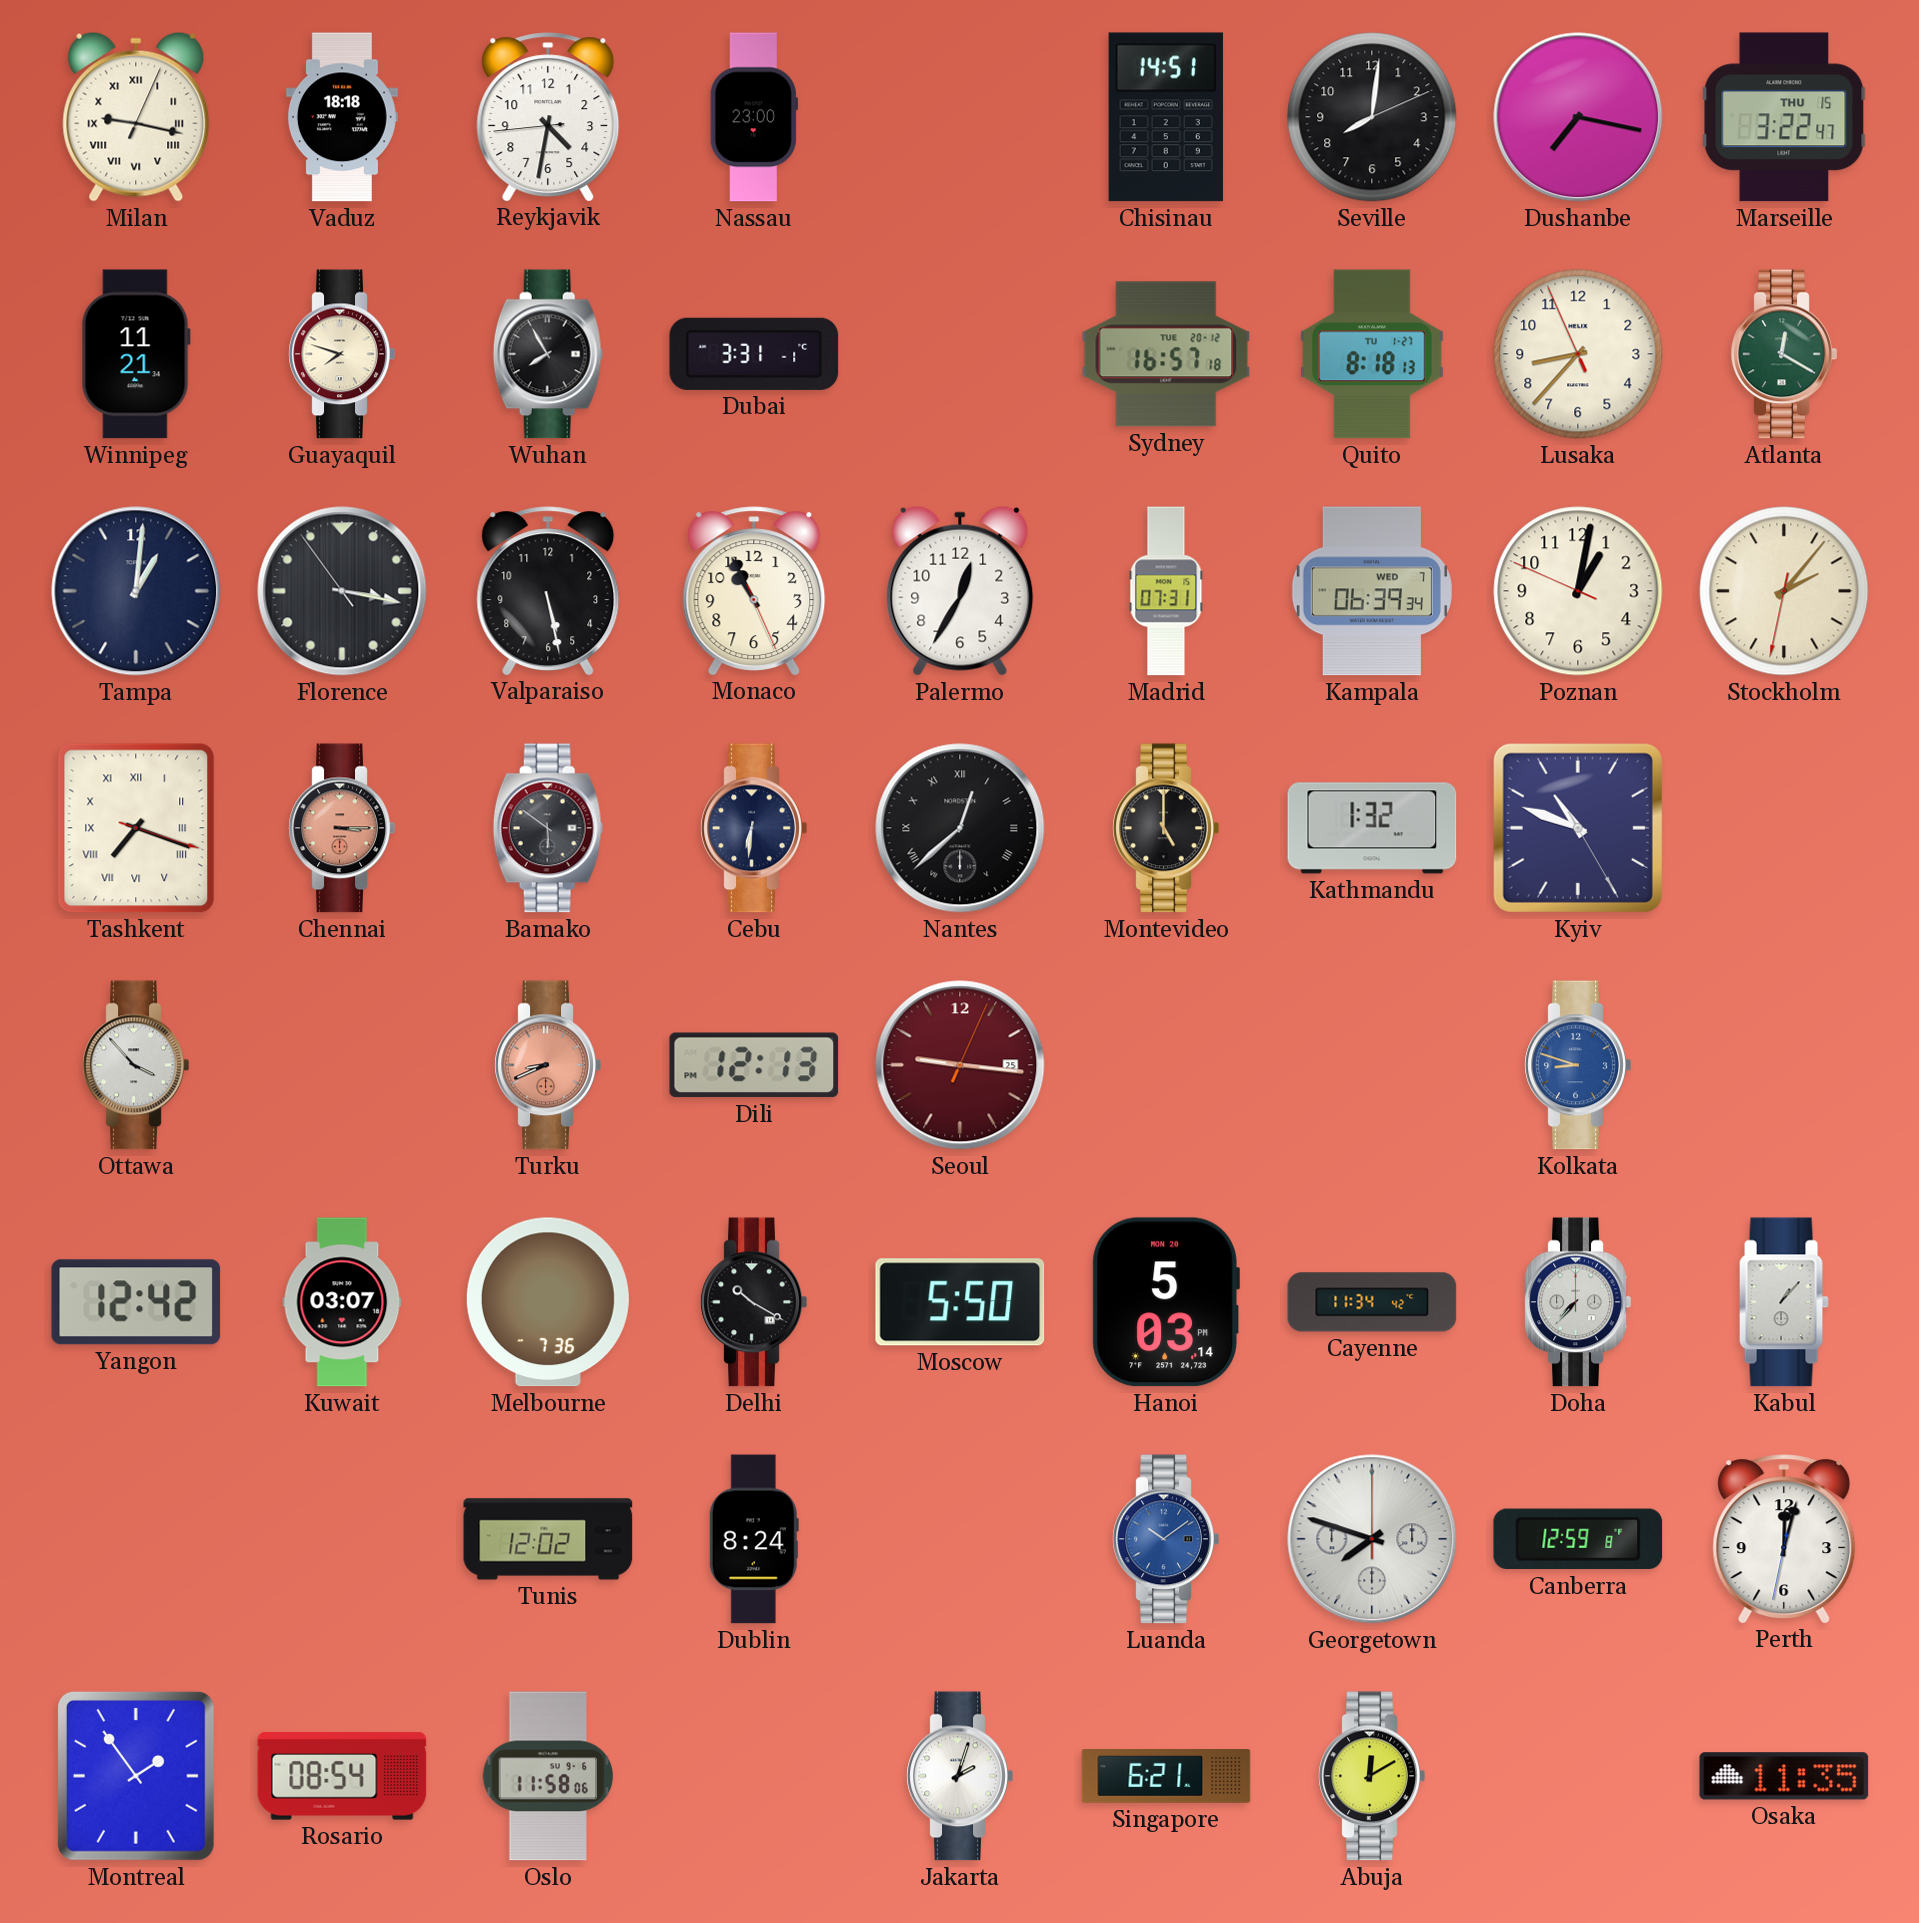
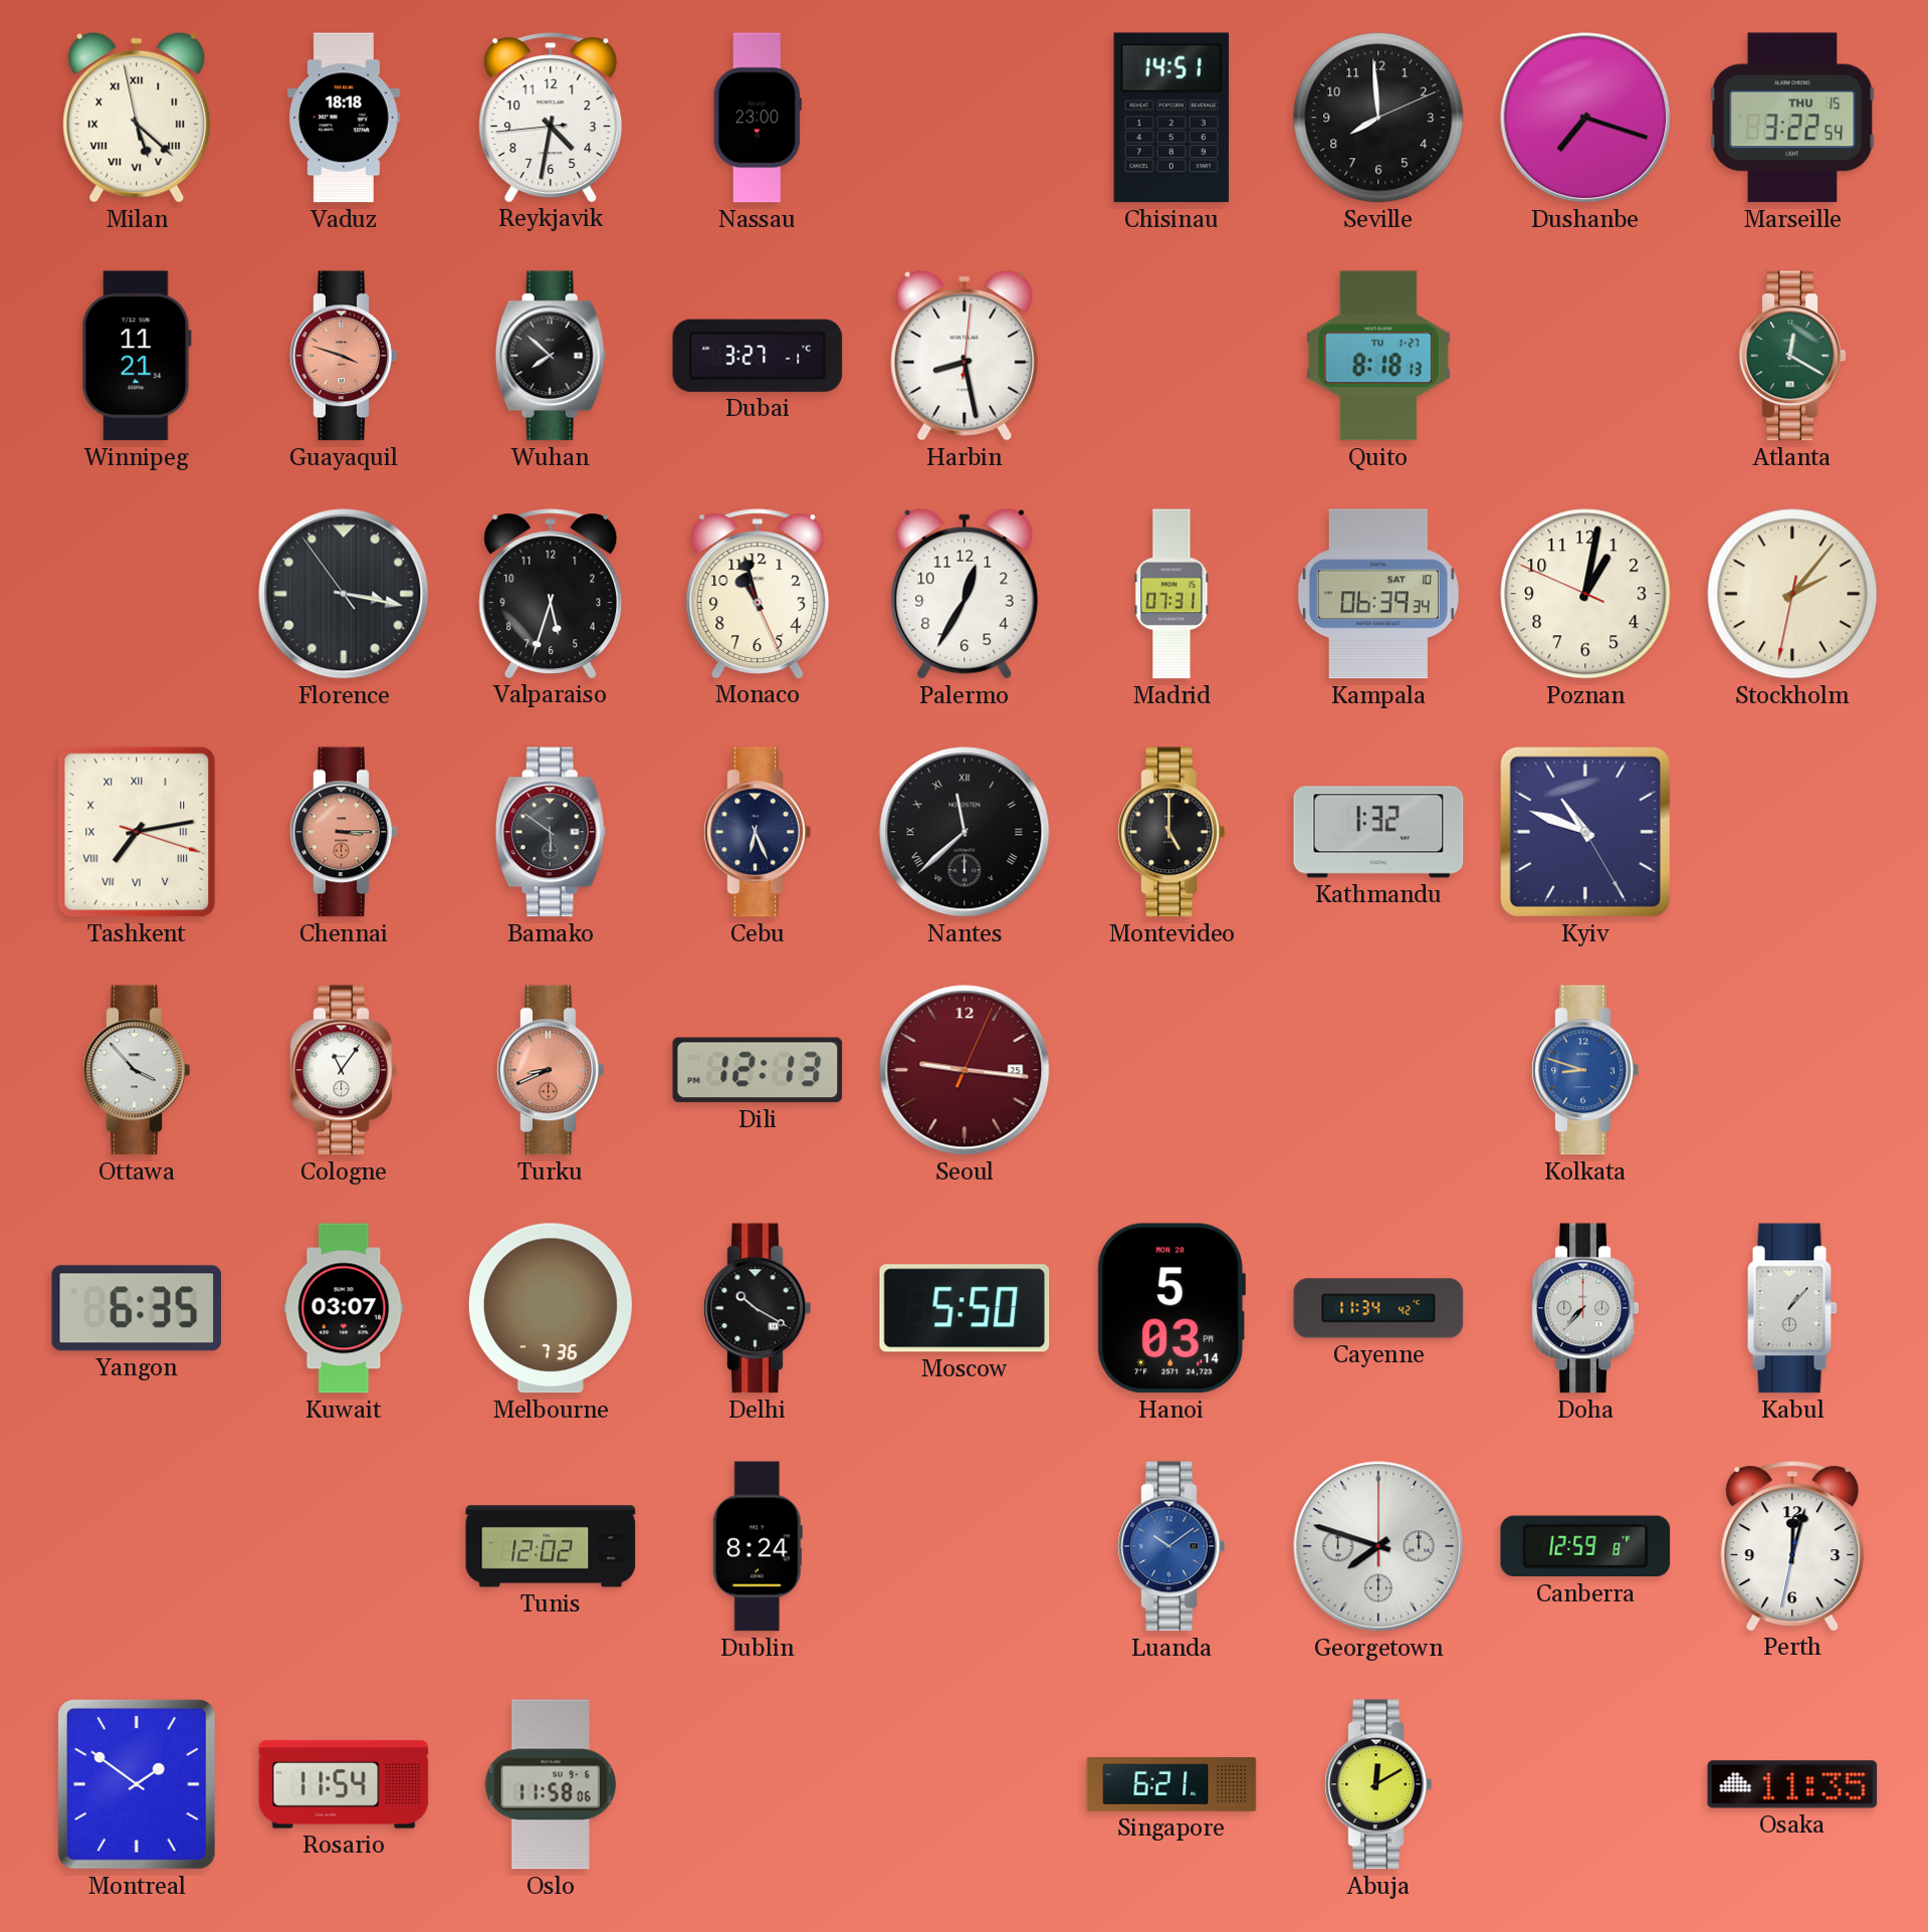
Milan: 9:17 -> 5:21
Seville: 8:01 -> 7:59
Dushanbe: 7:17 -> 7:18
Marseille: 3:22:47 -> 3:22:54
Guayaquil: 7:48 -> 3:48
Guayaquil dial: cream -> salmon
Wuhan: 7:55 -> 7:52
Dubai: 3:31 -> 3:27
Harbin: none -> 8:28
Sydney: 16:57 -> none
Lusaka: 8:36 -> none
Tampa: 1:01 -> none
Valparaiso: 5:28 -> 5:33
Monaco: 10:55 -> 10:57
Kampala date: WED 7 -> SAT 10
Tashkent: 7:18 -> 7:13
Cebu: 6:31 -> 6:26
Nantes: 12:38 -> 11:38
Cologne: none -> 11:06
Yangon: 12:42 -> 6:35
Montreal: 1:54 -> 1:51
Rosario: 08:54 -> 11:54
Jakarta: 2:03 -> none
